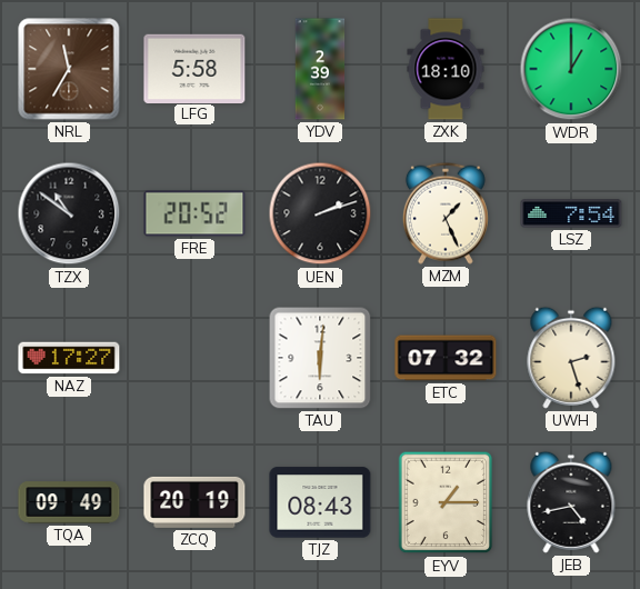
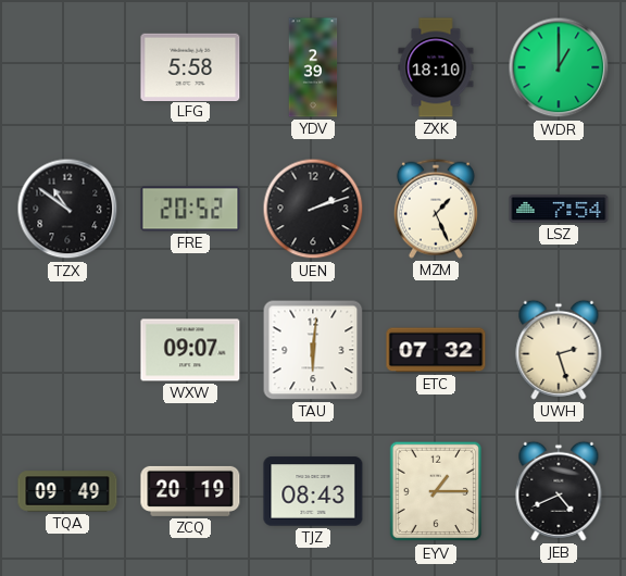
NRL: 11:35 -> none
NAZ: 17:27 -> none
WXW: none -> 09:07
JEB: 4:43 -> 4:41
